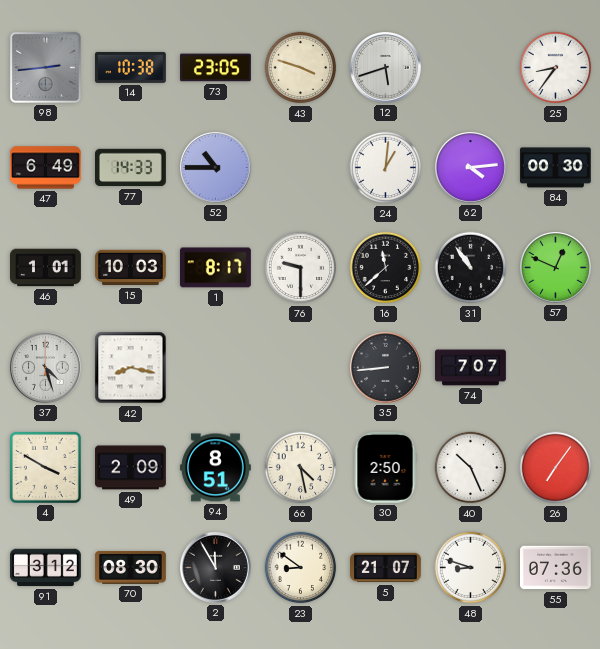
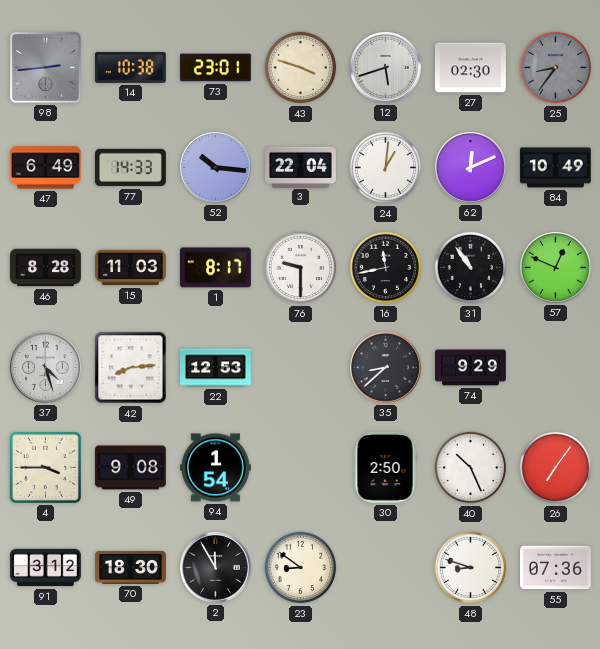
73: 23:05 -> 23:01
27: none -> 02:30
25 dial: white -> grey
52: 10:45 -> 10:16
3: none -> 22:04
62: 4:14 -> 12:11
84: 00:30 -> 10:49
46: 1:01 -> 8:28
15: 10:03 -> 11:03
16: 11:38 -> 11:43
42: 8:17 -> 8:14
22: none -> 12:53
35: 8:44 -> 8:38
74: 7:07 -> 9:29
4: 3:50 -> 3:45
49: 2:09 -> 9:08
94: 8:51 -> 1:54
66: 4:28 -> none
70: 08:30 -> 18:30
5: 21:07 -> none
